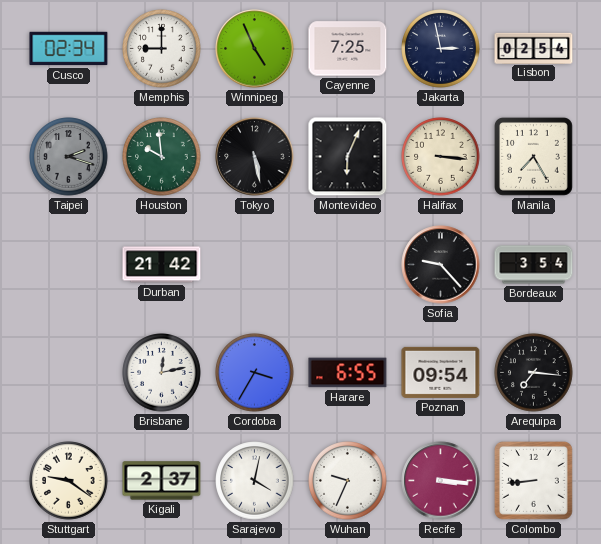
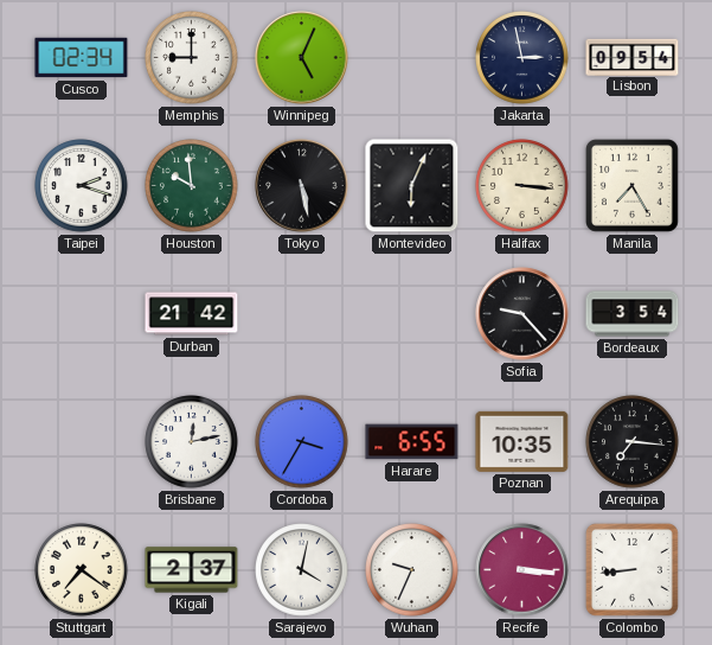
Winnipeg: 4:56 -> 5:04
Cayenne: 7:25 -> none
Lisbon: 02:54 -> 09:54
Taipei dial: grey -> white
Poznan: 09:54 -> 10:35
Stuttgart: 9:21 -> 7:21
